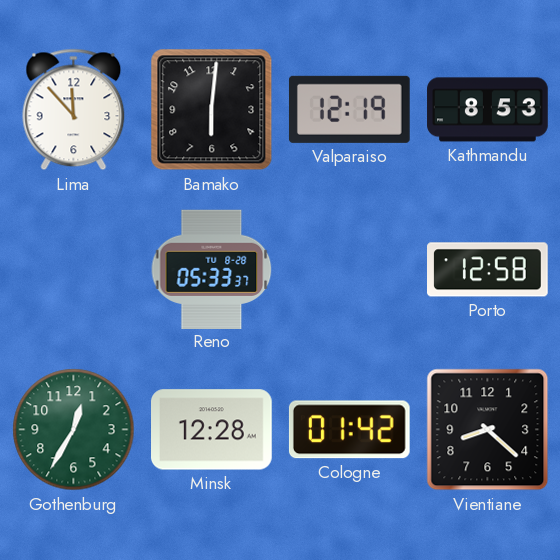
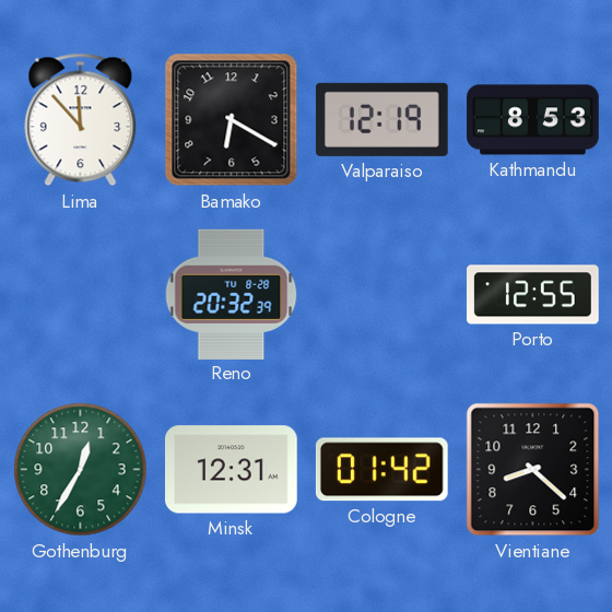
Bamako: 6:01 -> 6:20
Reno: 05:33 -> 20:32
Porto: 12:58 -> 12:55
Minsk: 12:28 -> 12:31
